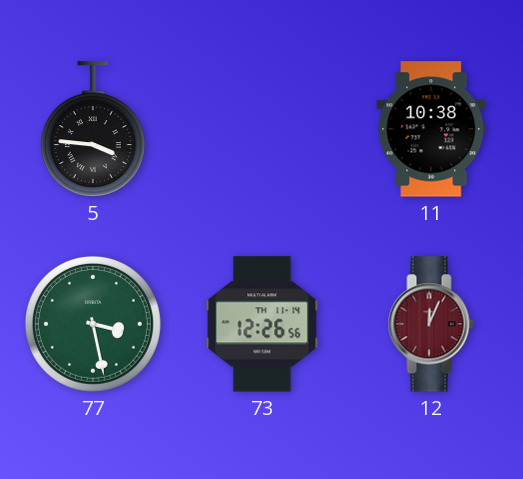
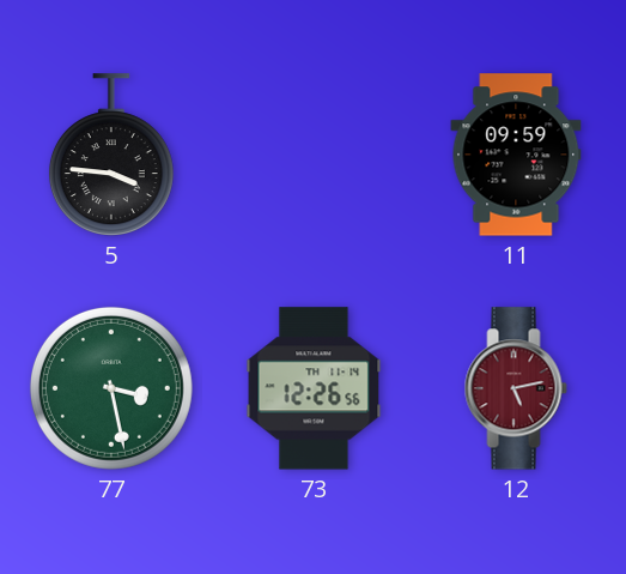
11: 10:38 -> 09:59
12: 12:04 -> 5:13
